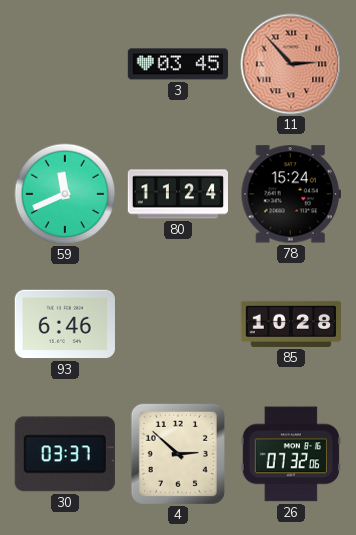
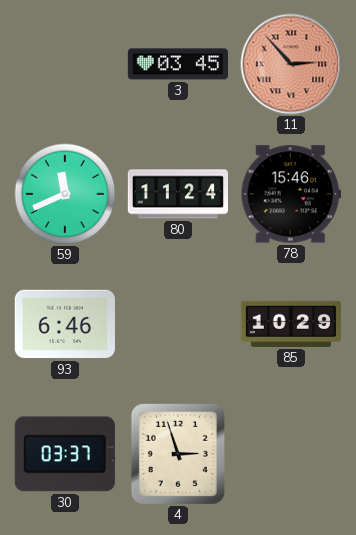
78: 15:24 -> 15:46
85: 10:28 -> 10:29
4: 2:52 -> 2:57
26: 07:32 -> none
